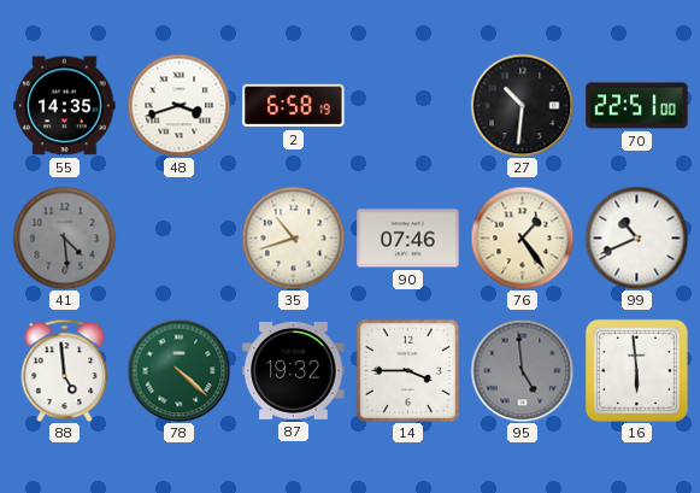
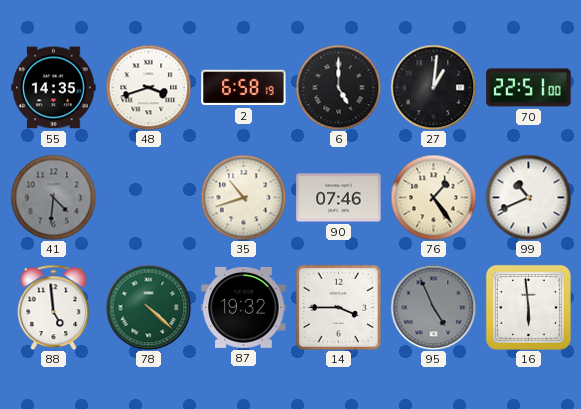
6: none -> 5:00
27: 10:31 -> 1:01
41: 4:29 -> 4:31
95: 4:59 -> 4:56
